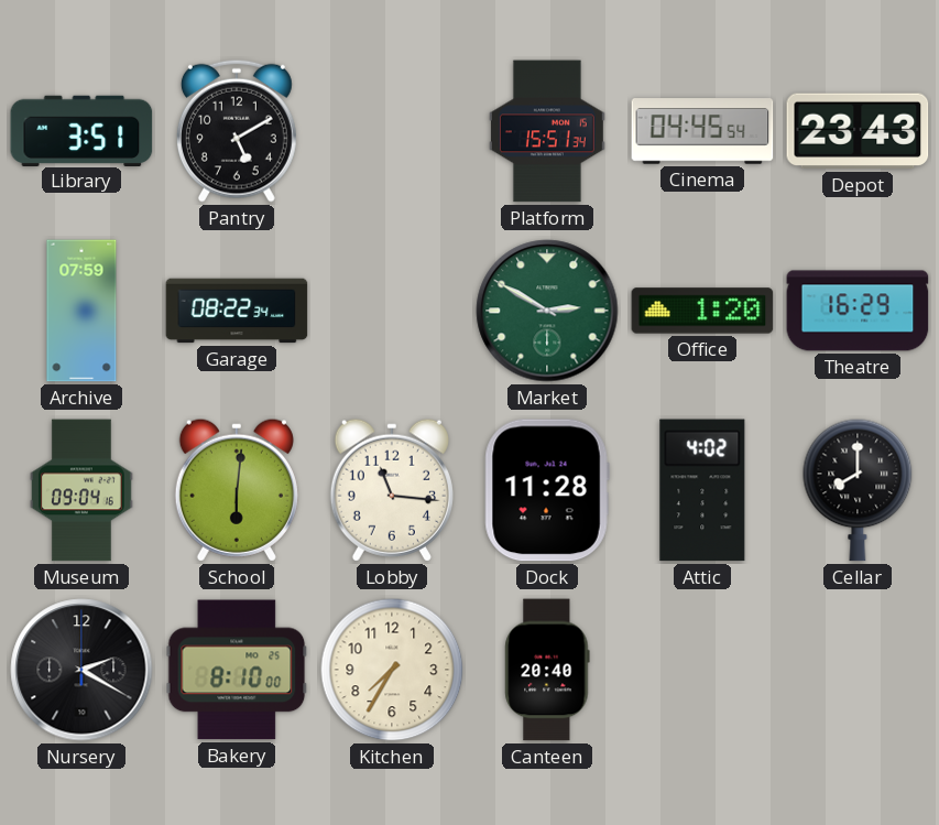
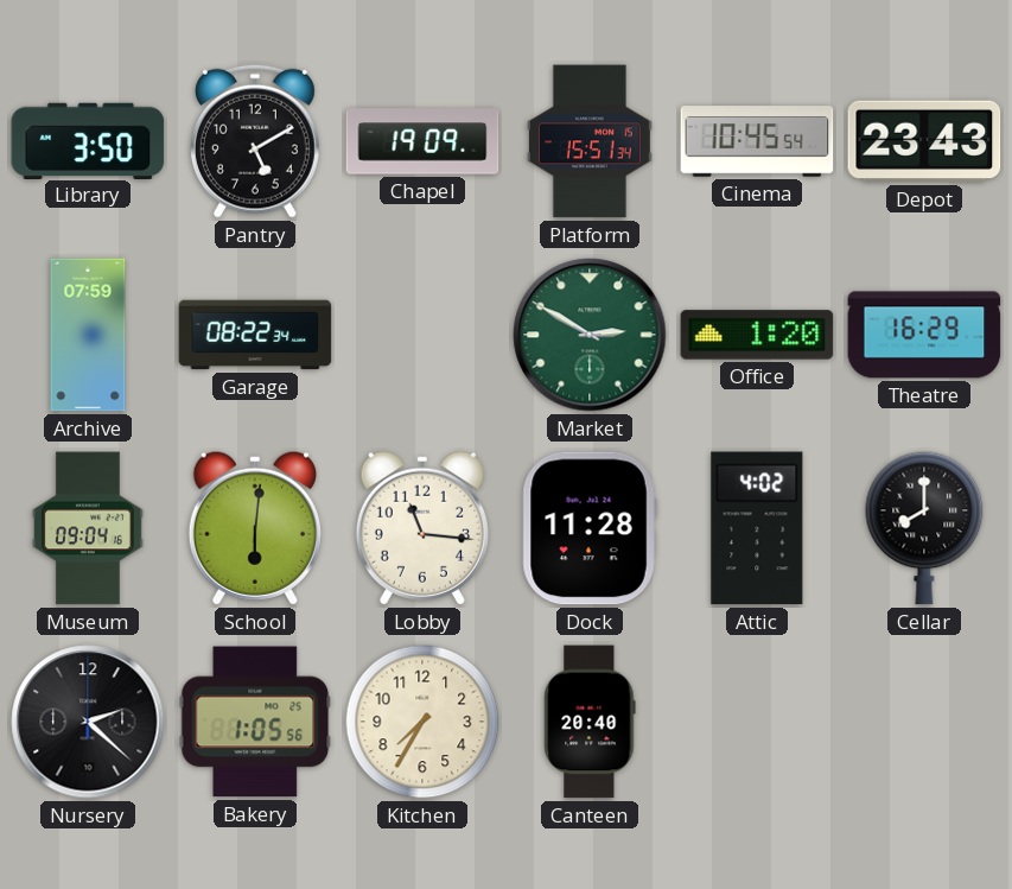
Library: 3:51 -> 3:50
Chapel: none -> 19:09
Cinema: 04:45 -> 10:45
Nursery: 2:20 -> 2:22
Bakery: 8:10 -> 1:05
